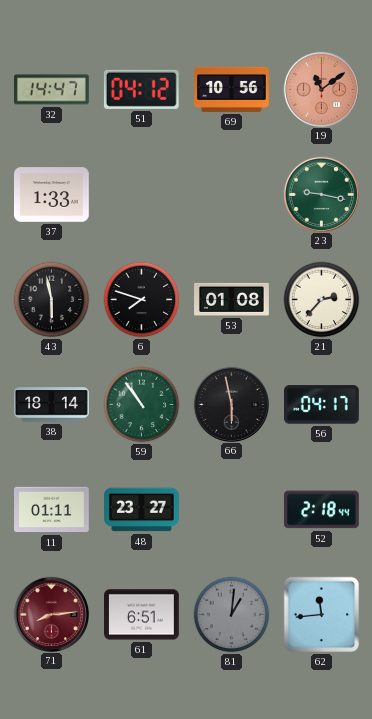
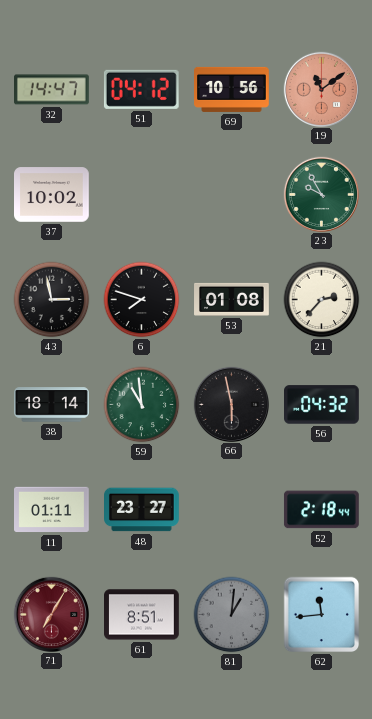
37: 1:33 -> 10:02
23: 9:17 -> 9:55
43: 5:58 -> 2:58
59: 10:54 -> 10:59
56: 04:17 -> 04:32
71: 8:14 -> 7:05
61: 6:51 -> 8:51
